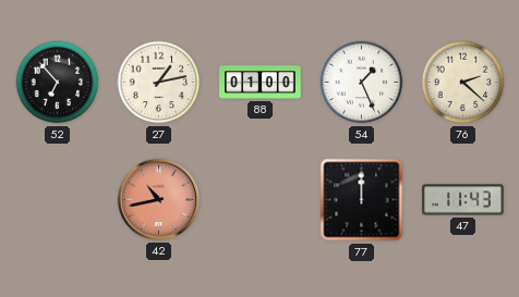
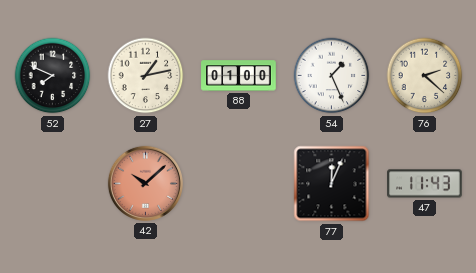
52: 6:53 -> 7:49
42: 10:43 -> 10:08
77: 12:00 -> 12:04
